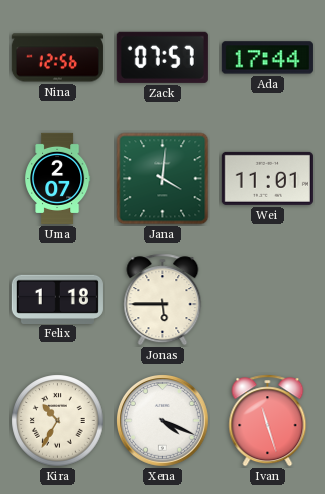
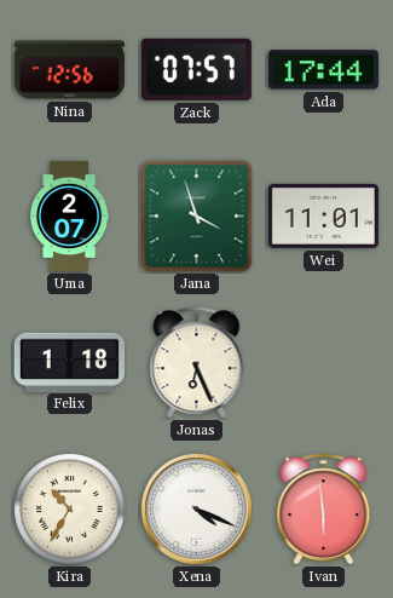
Jana: 4:01 -> 3:57
Jonas: 5:45 -> 6:26
Ivan: 11:27 -> 5:59
